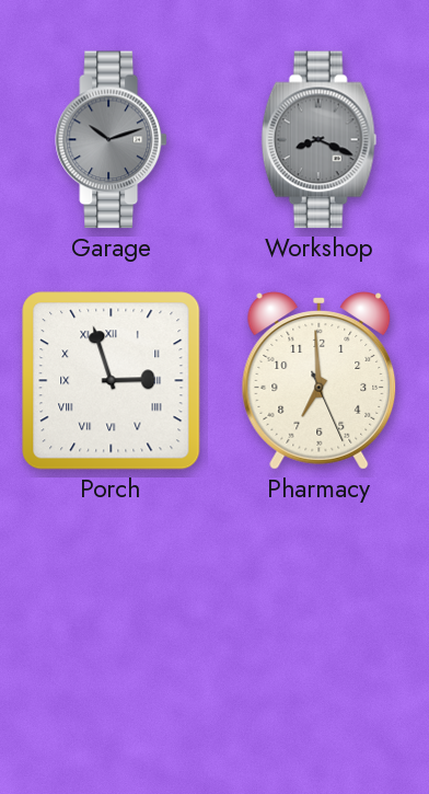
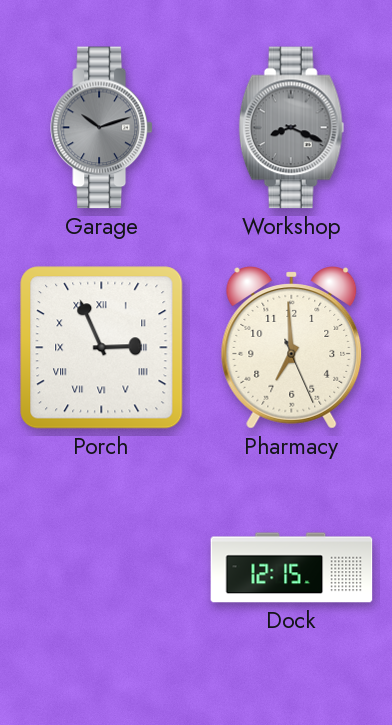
Porch: 2:57 -> 2:56
Dock: none -> 12:15
